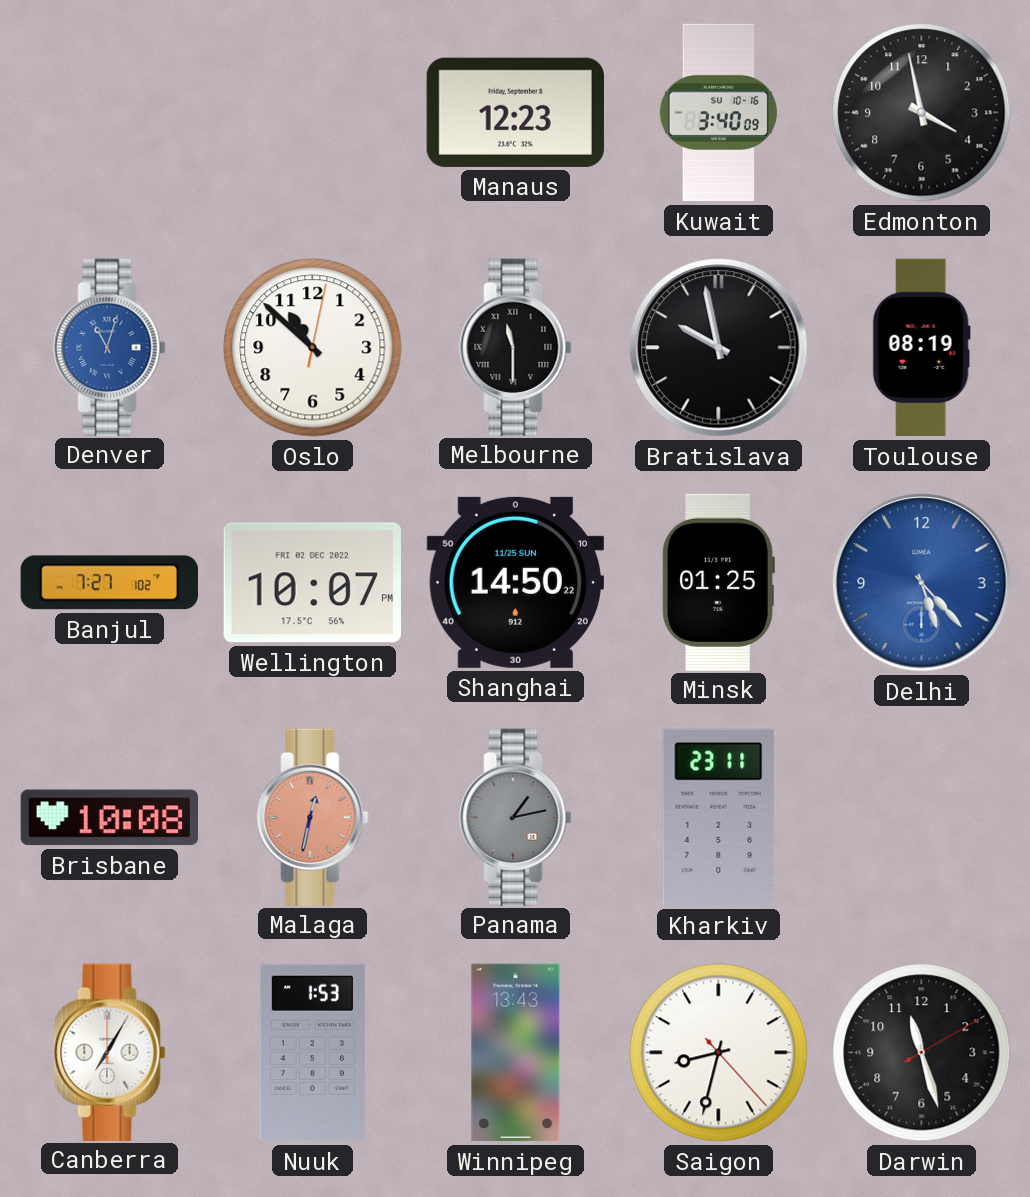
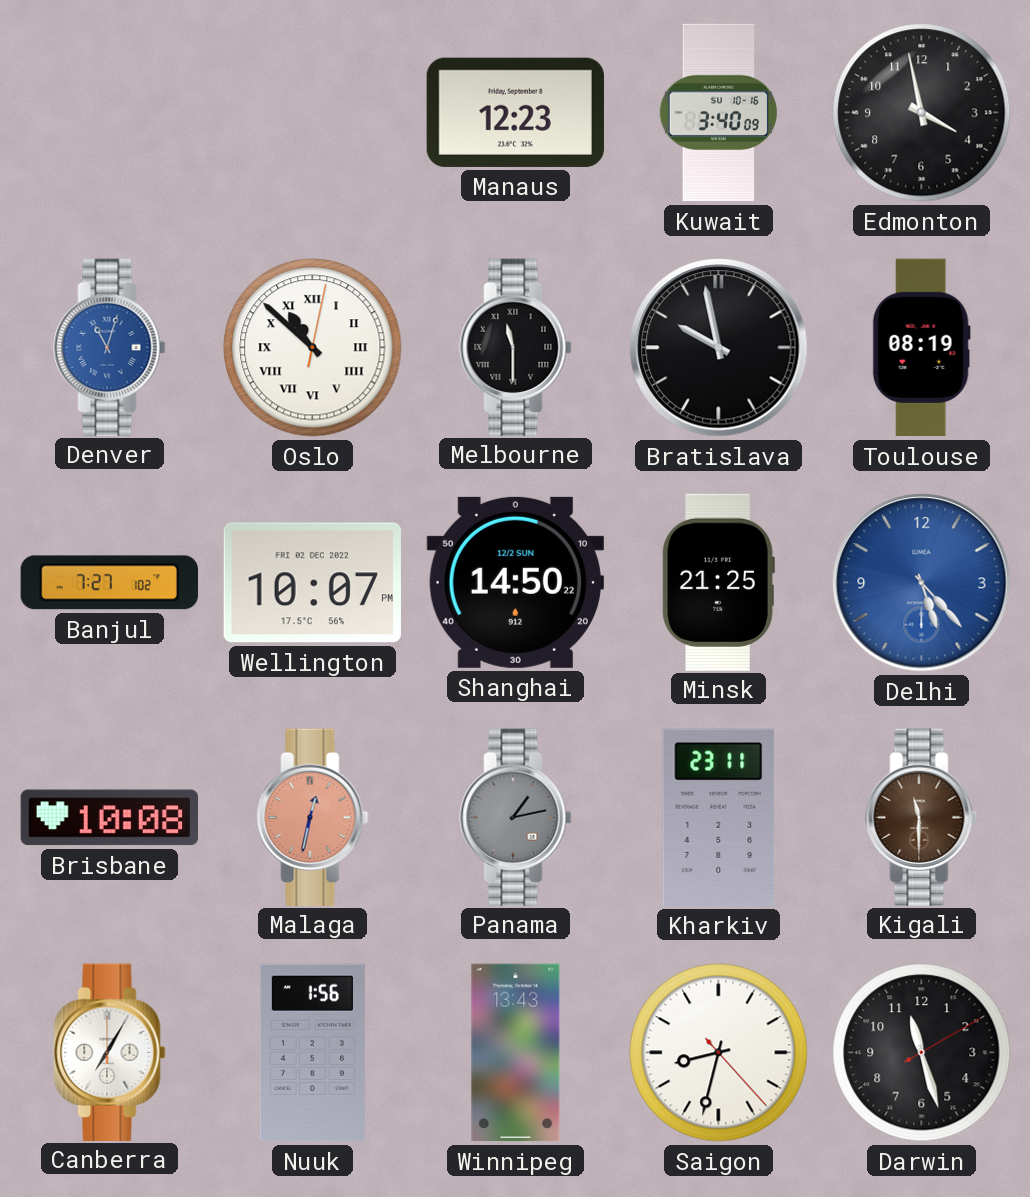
Oslo numerals: Arabic -> Roman
Shanghai date: 11/25 SUN -> 12/2 SUN
Minsk: 01:25 -> 21:25
Kigali: none -> 11:30
Nuuk: 1:53 -> 1:56
